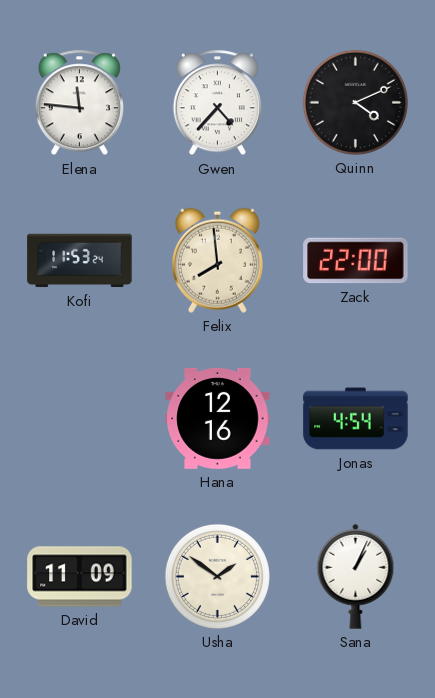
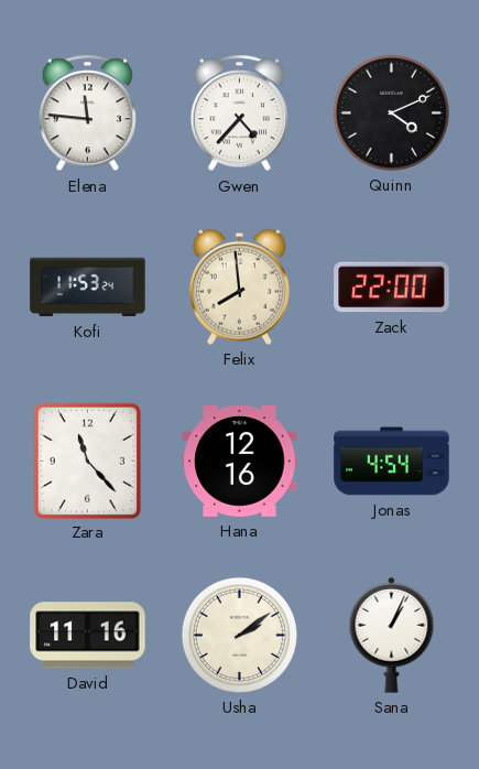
Zara: none -> 11:23
David: 11:09 -> 11:16
Usha: 1:51 -> 2:09
